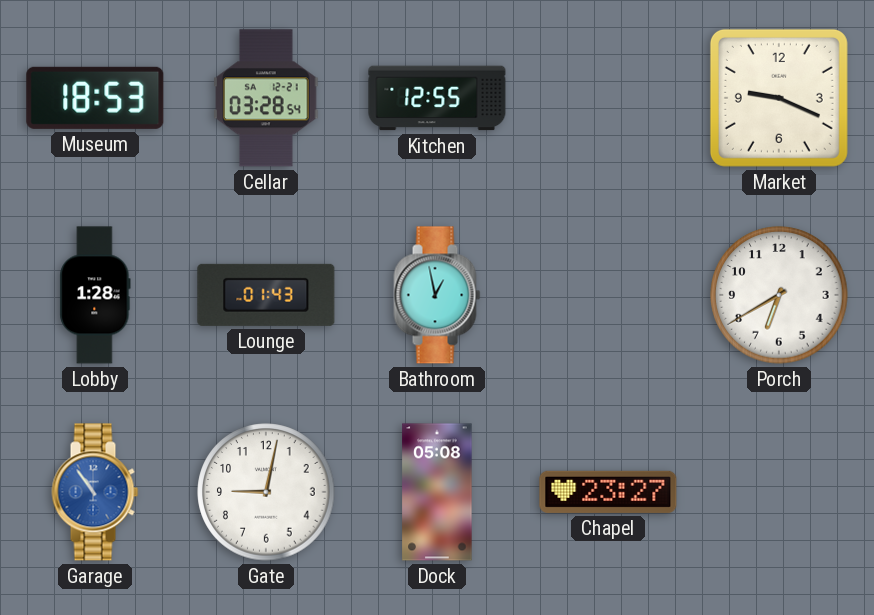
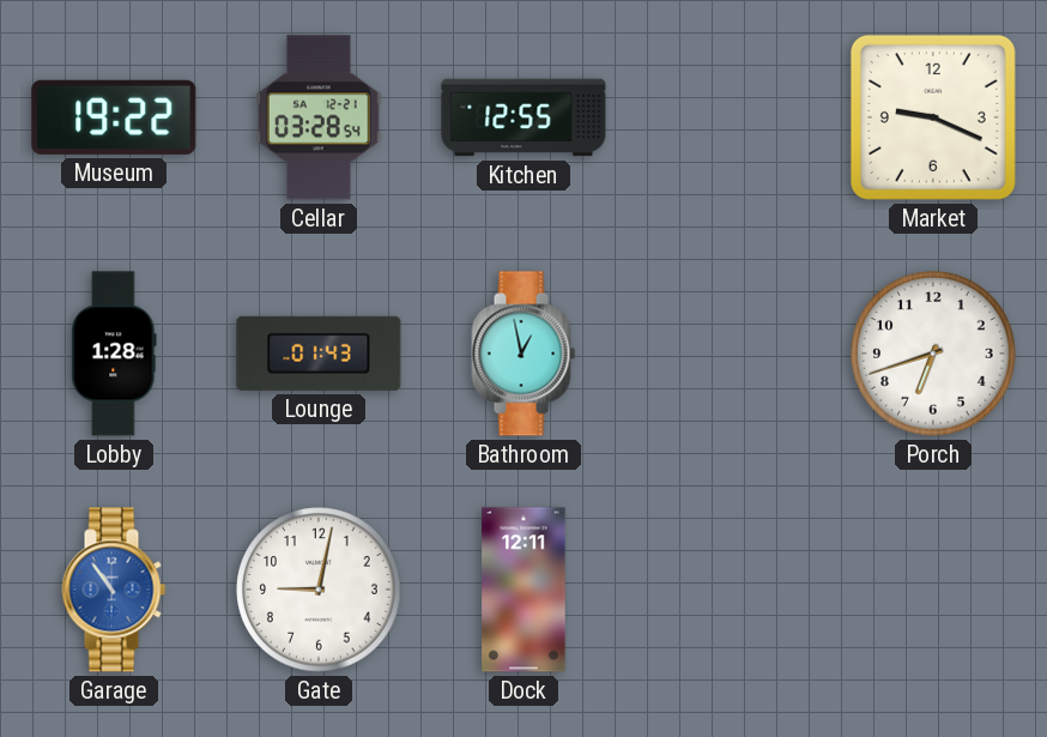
Museum: 18:53 -> 19:22
Porch: 6:40 -> 6:42
Dock: 05:08 -> 12:11
Chapel: 23:27 -> none
